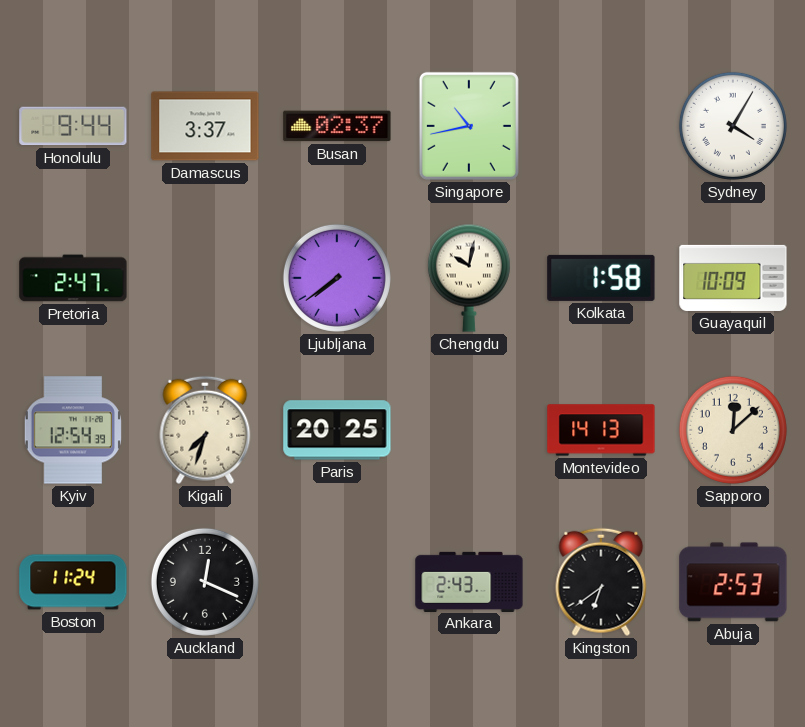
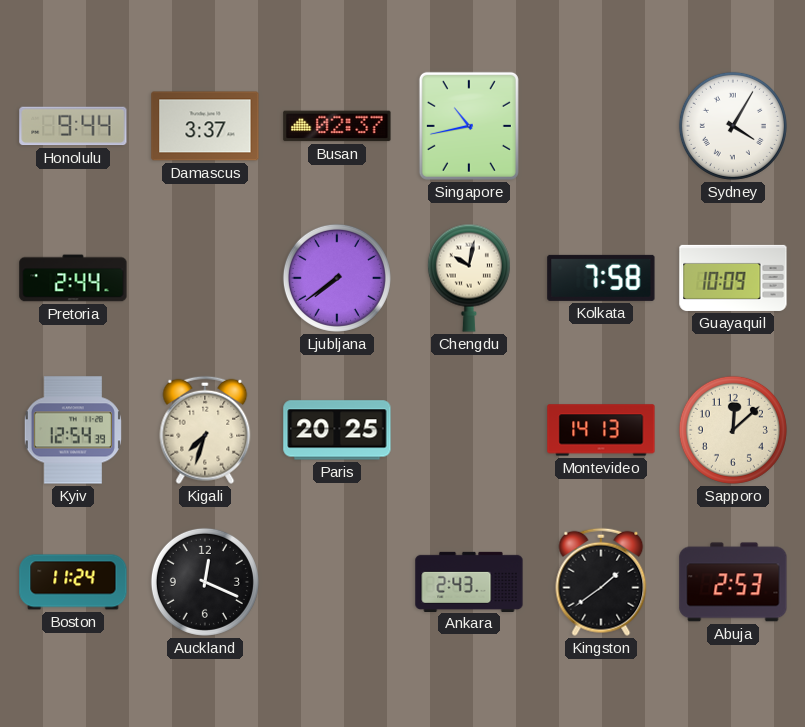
Pretoria: 2:47 -> 2:44
Kolkata: 1:58 -> 7:58
Kingston: 6:39 -> 1:39
